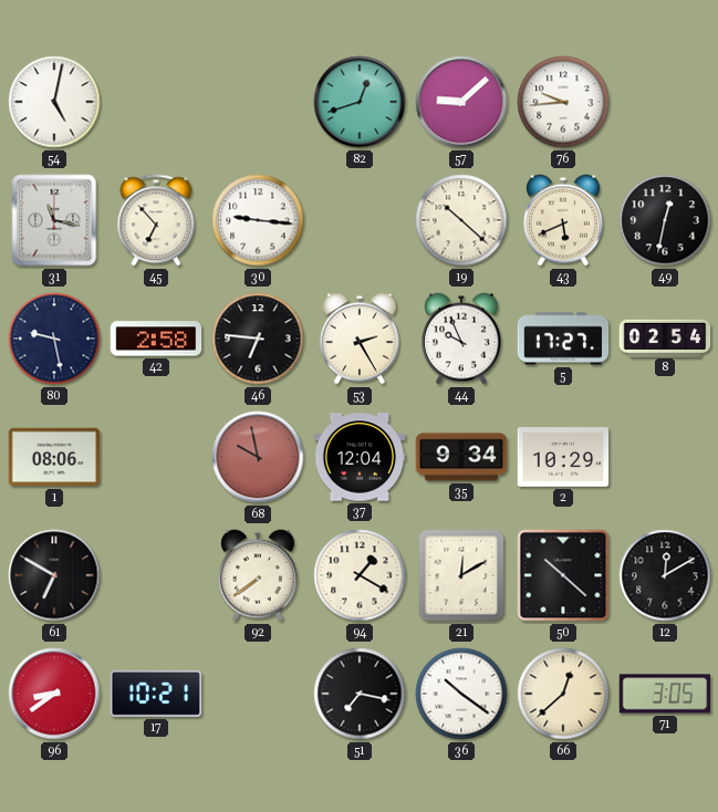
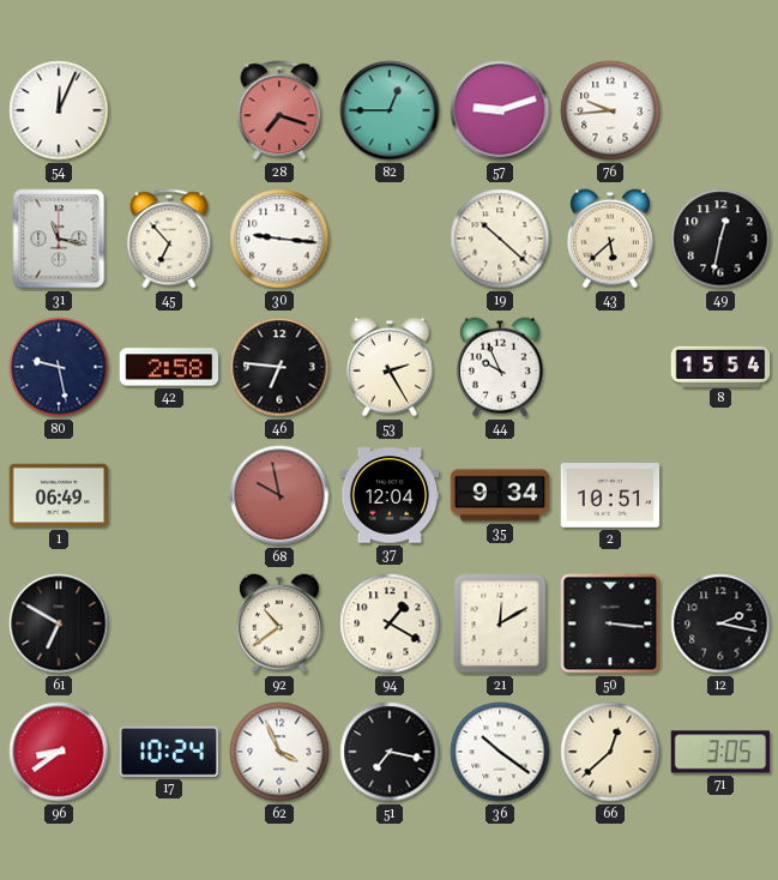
54: 5:02 -> 12:04
28: none -> 7:18
82: 12:42 -> 12:45
57: 9:08 -> 9:12
43: 5:41 -> 5:38
5: 17:27 -> none
8: 02:54 -> 15:54
1: 08:06 -> 06:49
2: 10:29 -> 10:51
92: 7:39 -> 10:39
50: 10:22 -> 3:16
12: 12:10 -> 2:17
17: 10:21 -> 10:24
62: none -> 3:56
